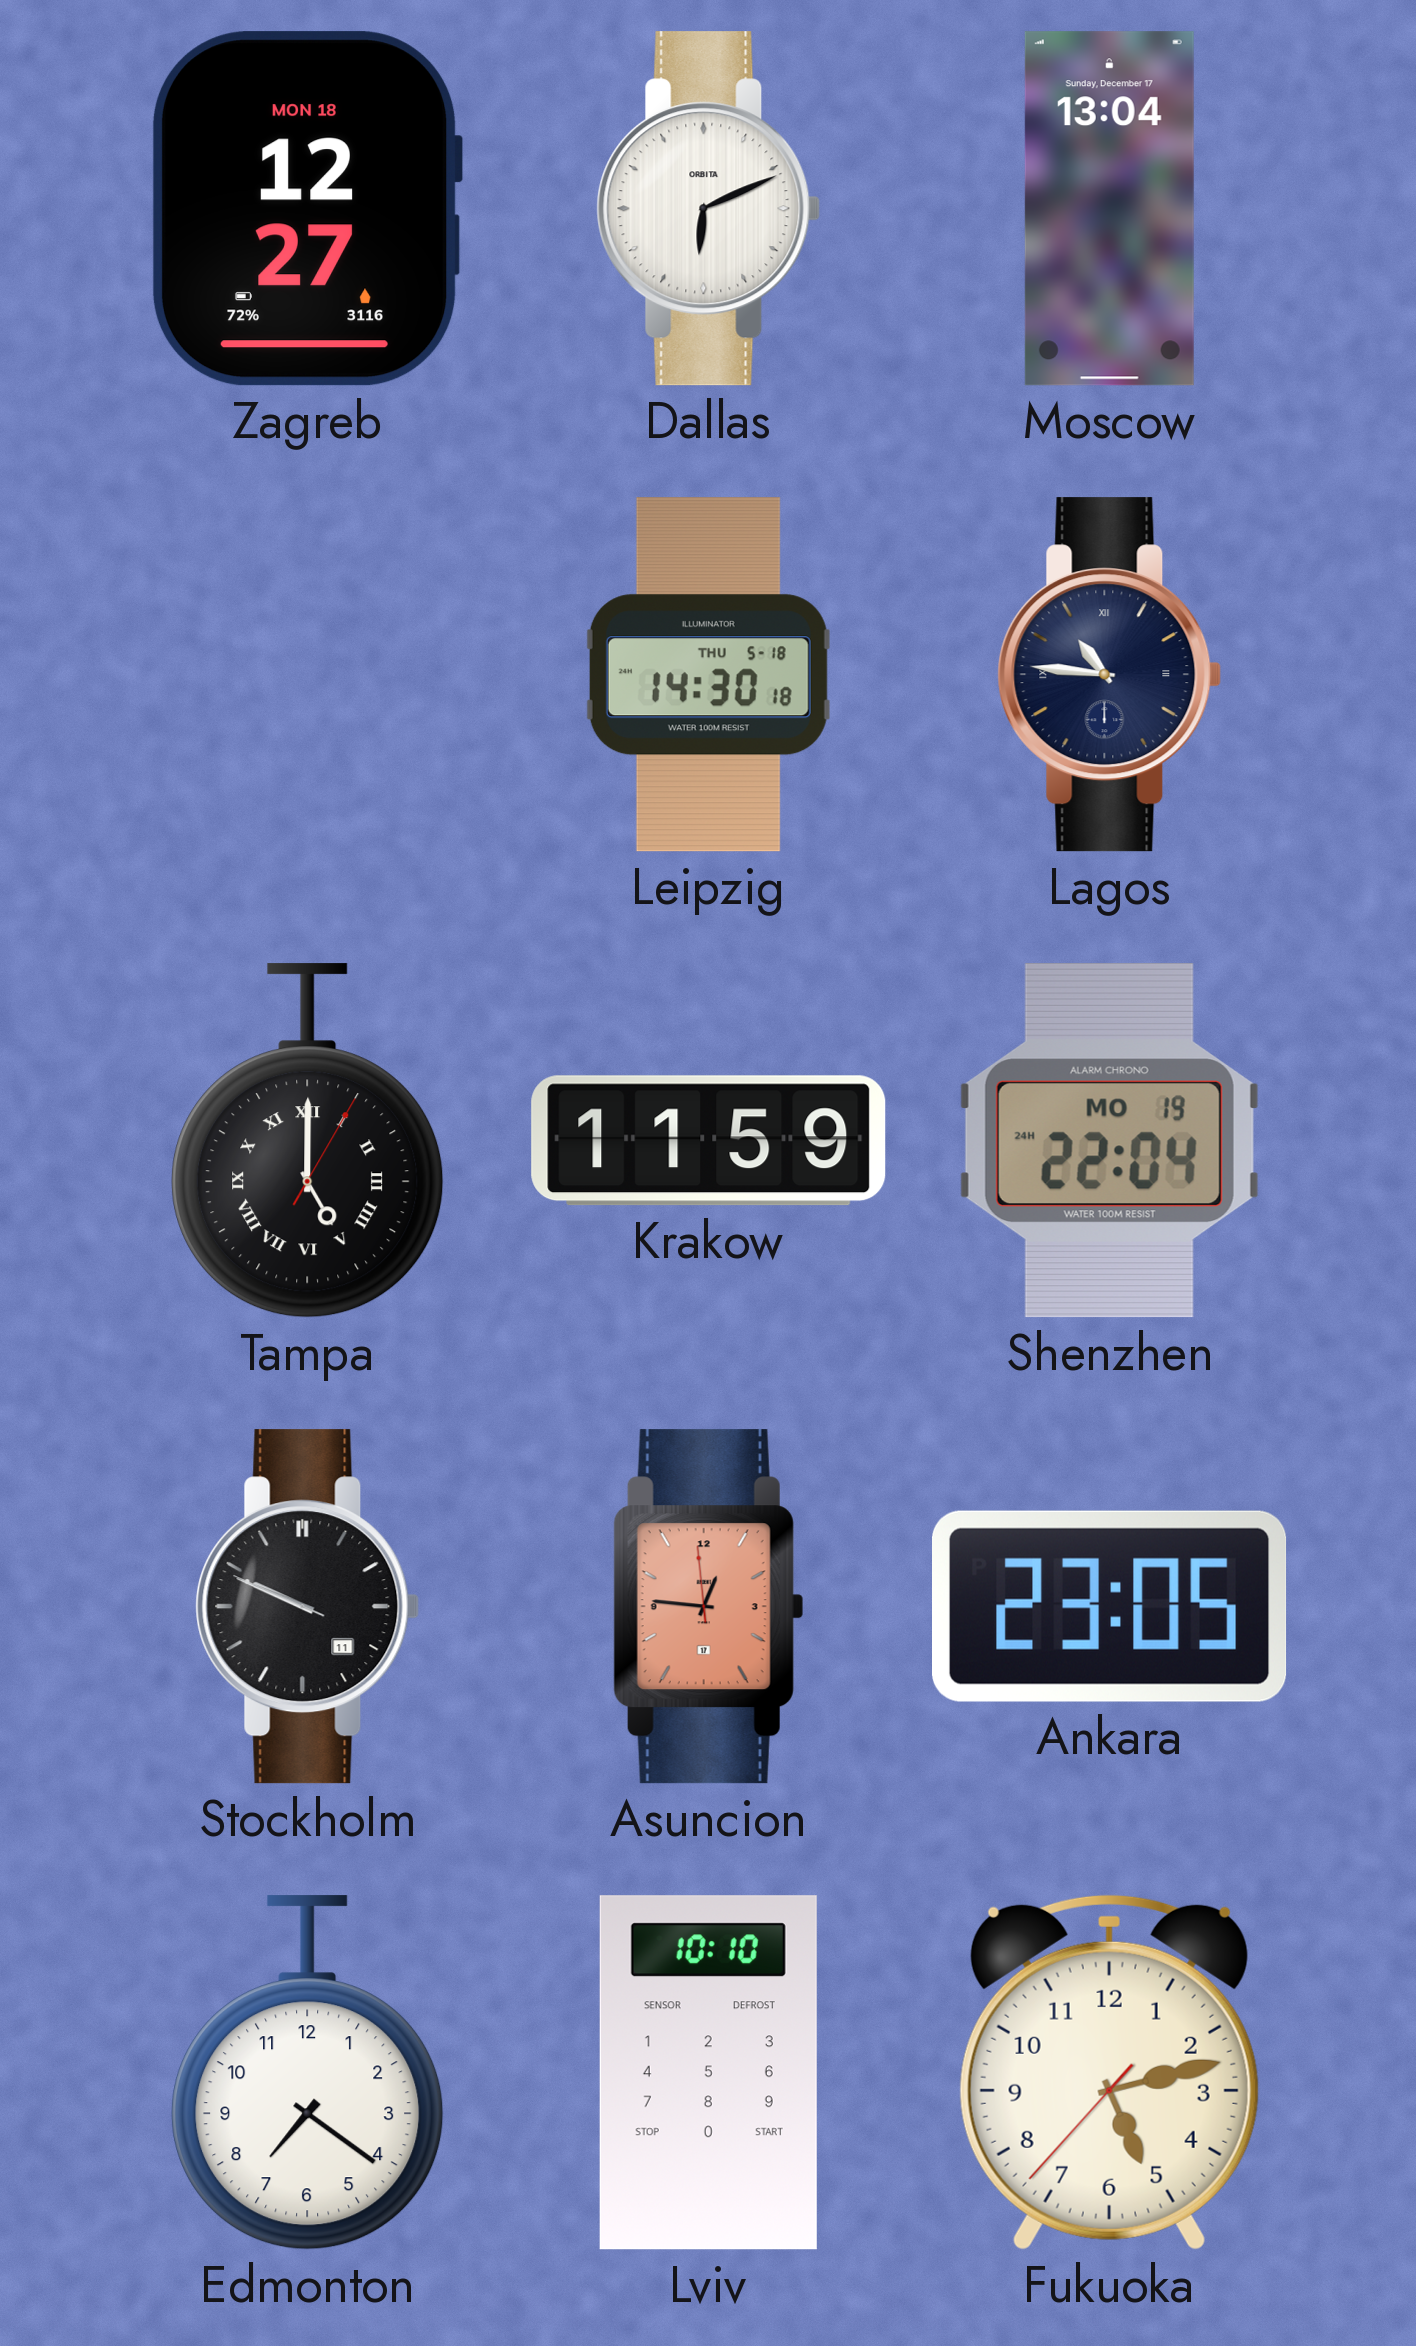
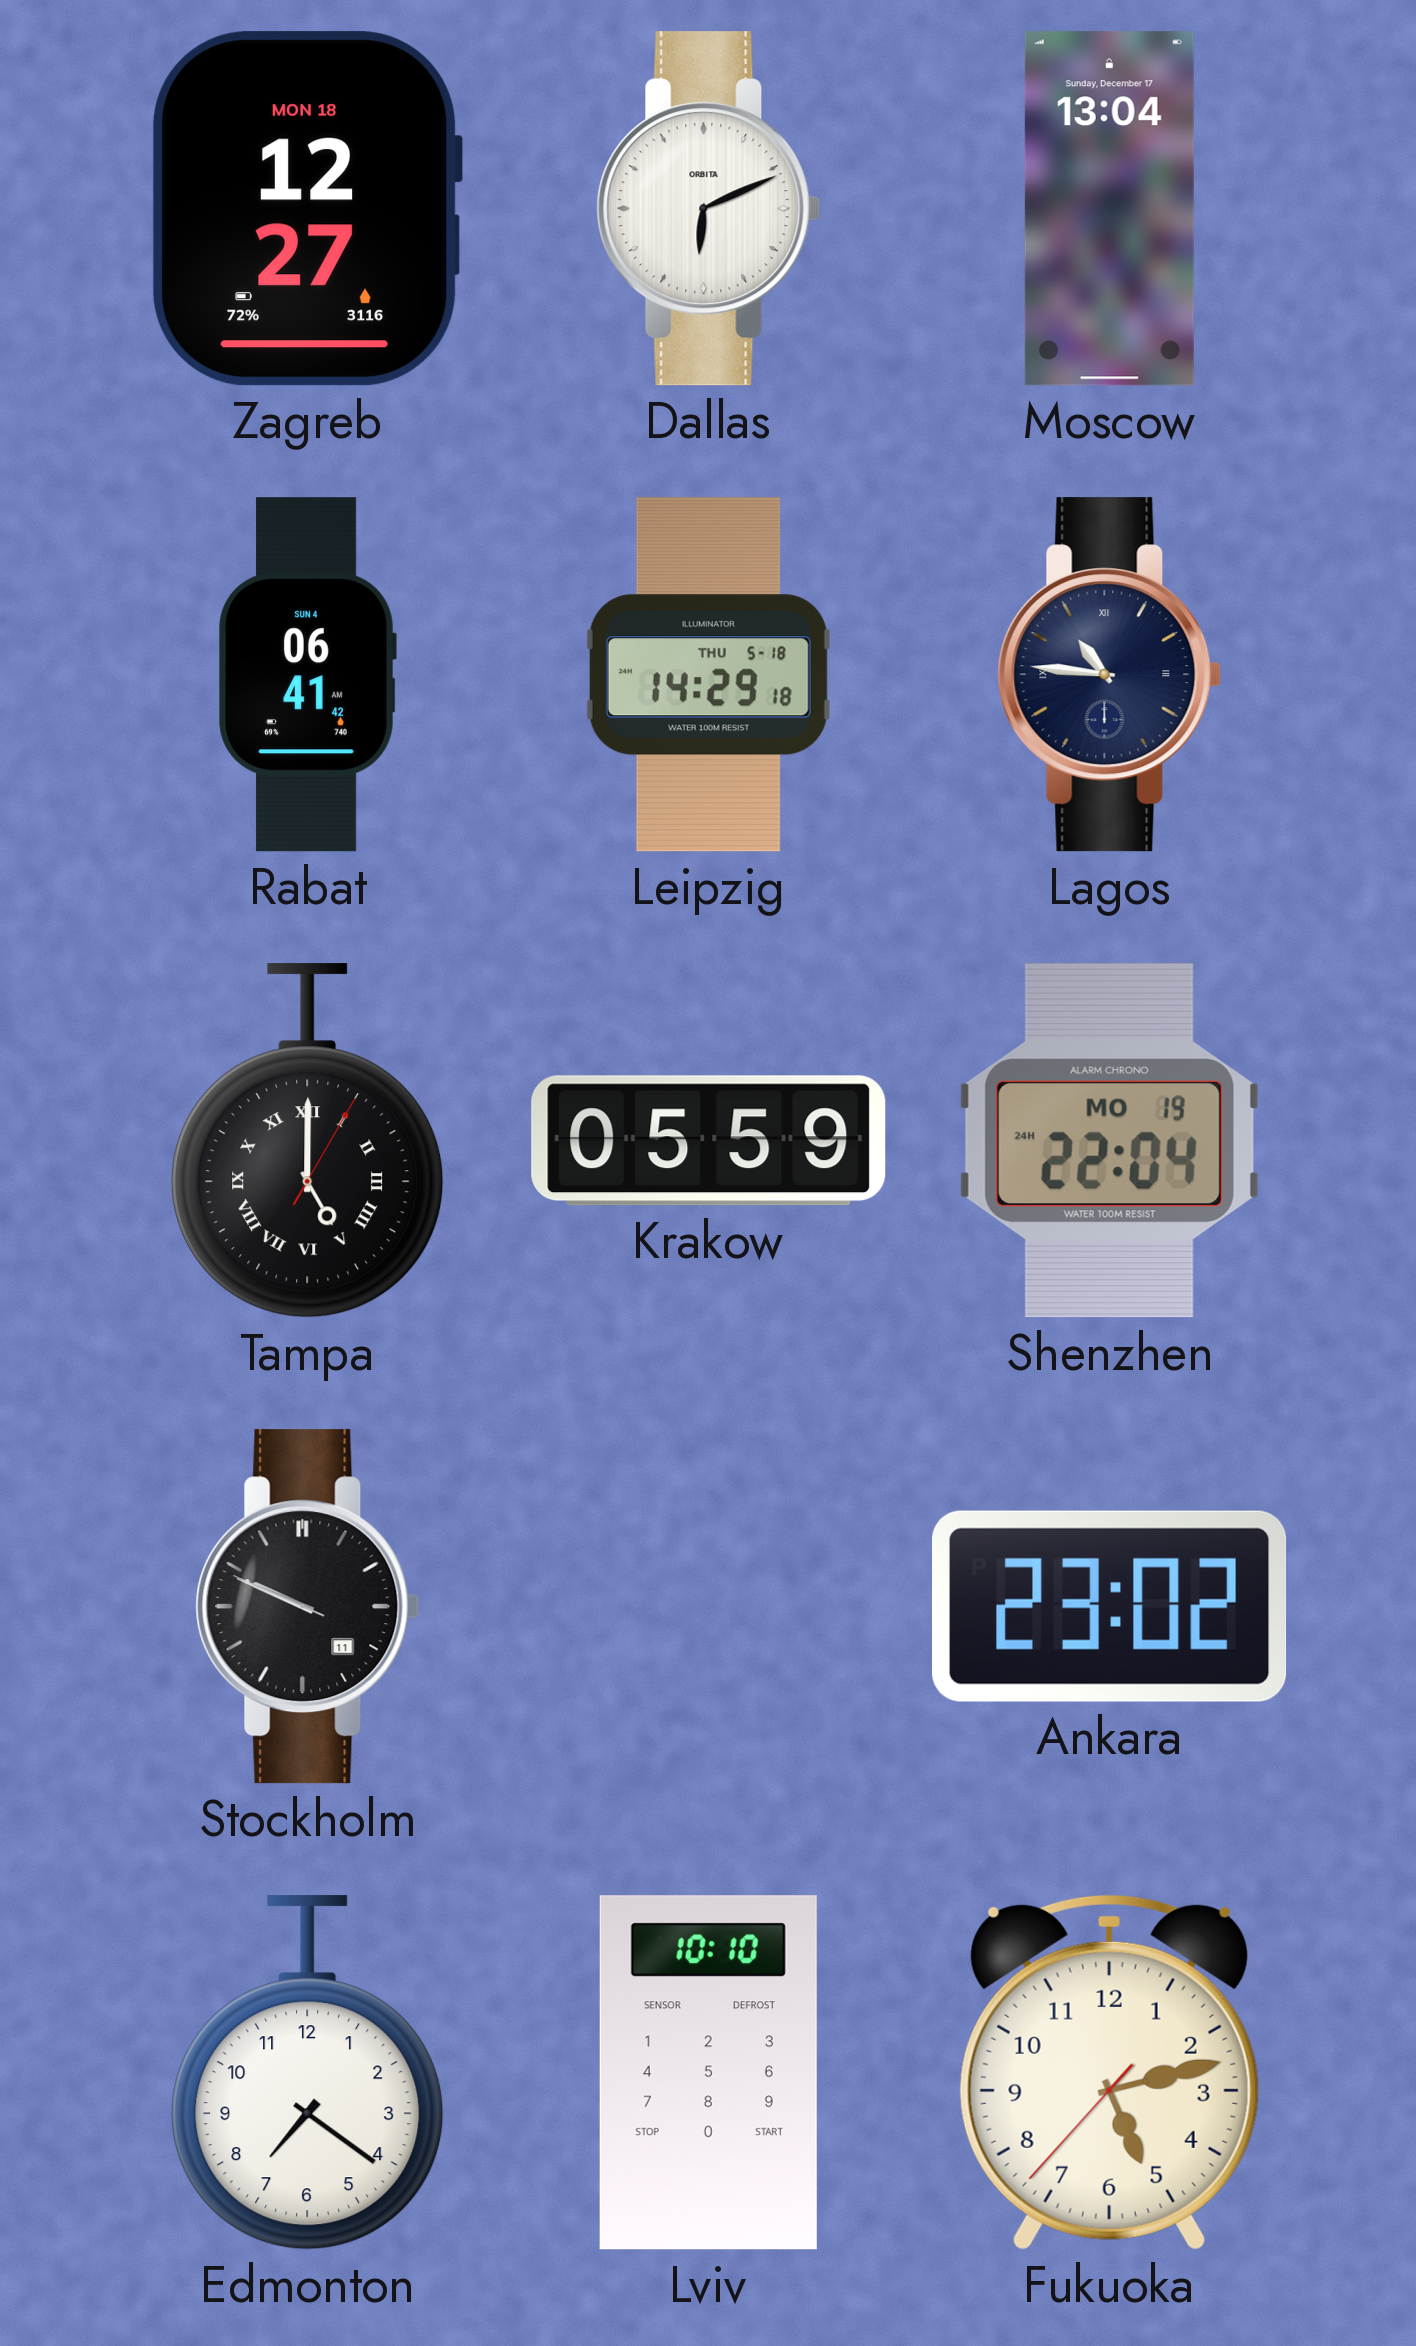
Rabat: none -> 06:41
Leipzig: 14:30 -> 14:29
Krakow: 11:59 -> 05:59
Asuncion: 12:45 -> none
Ankara: 23:05 -> 23:02
